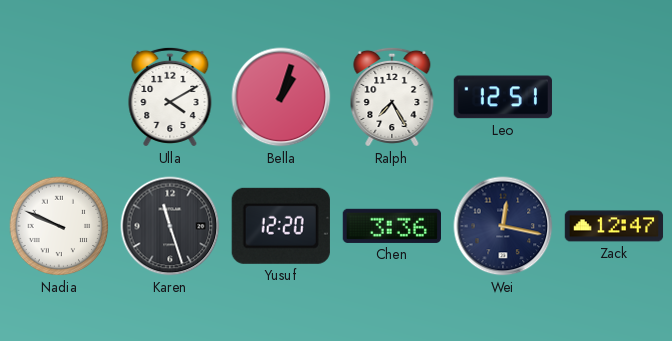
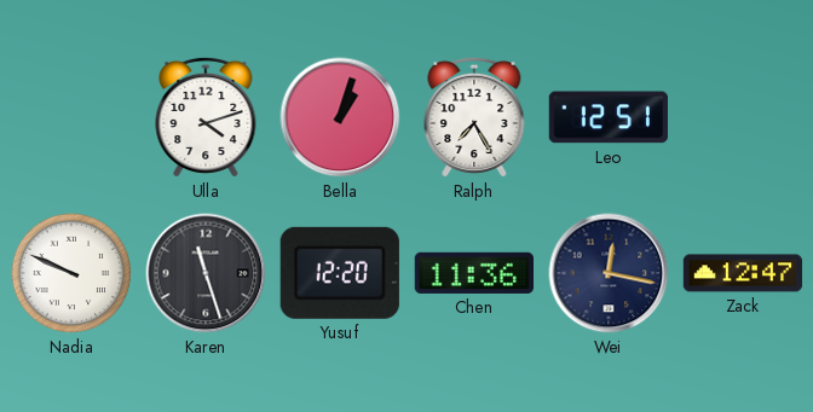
Ulla: 4:10 -> 4:12
Chen: 3:36 -> 11:36
